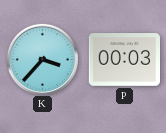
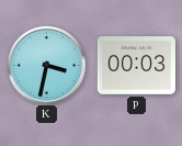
K: 3:37 -> 3:32
